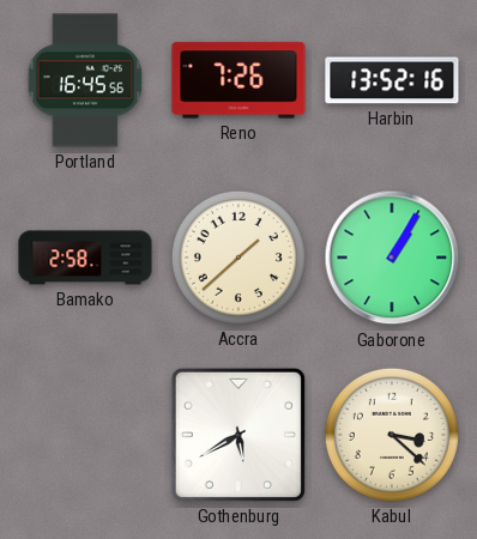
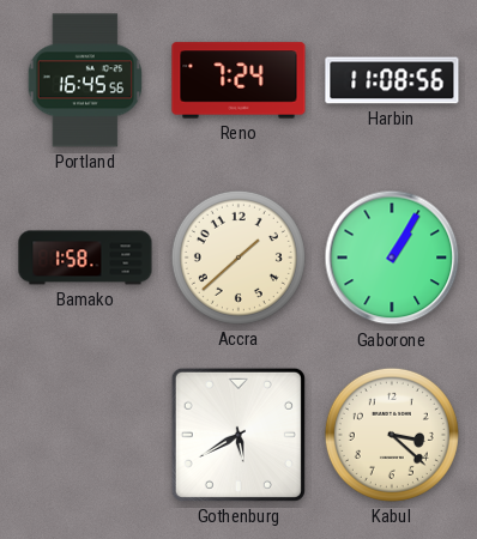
Reno: 7:26 -> 7:24
Harbin: 13:52 -> 11:08
Bamako: 2:58 -> 1:58
